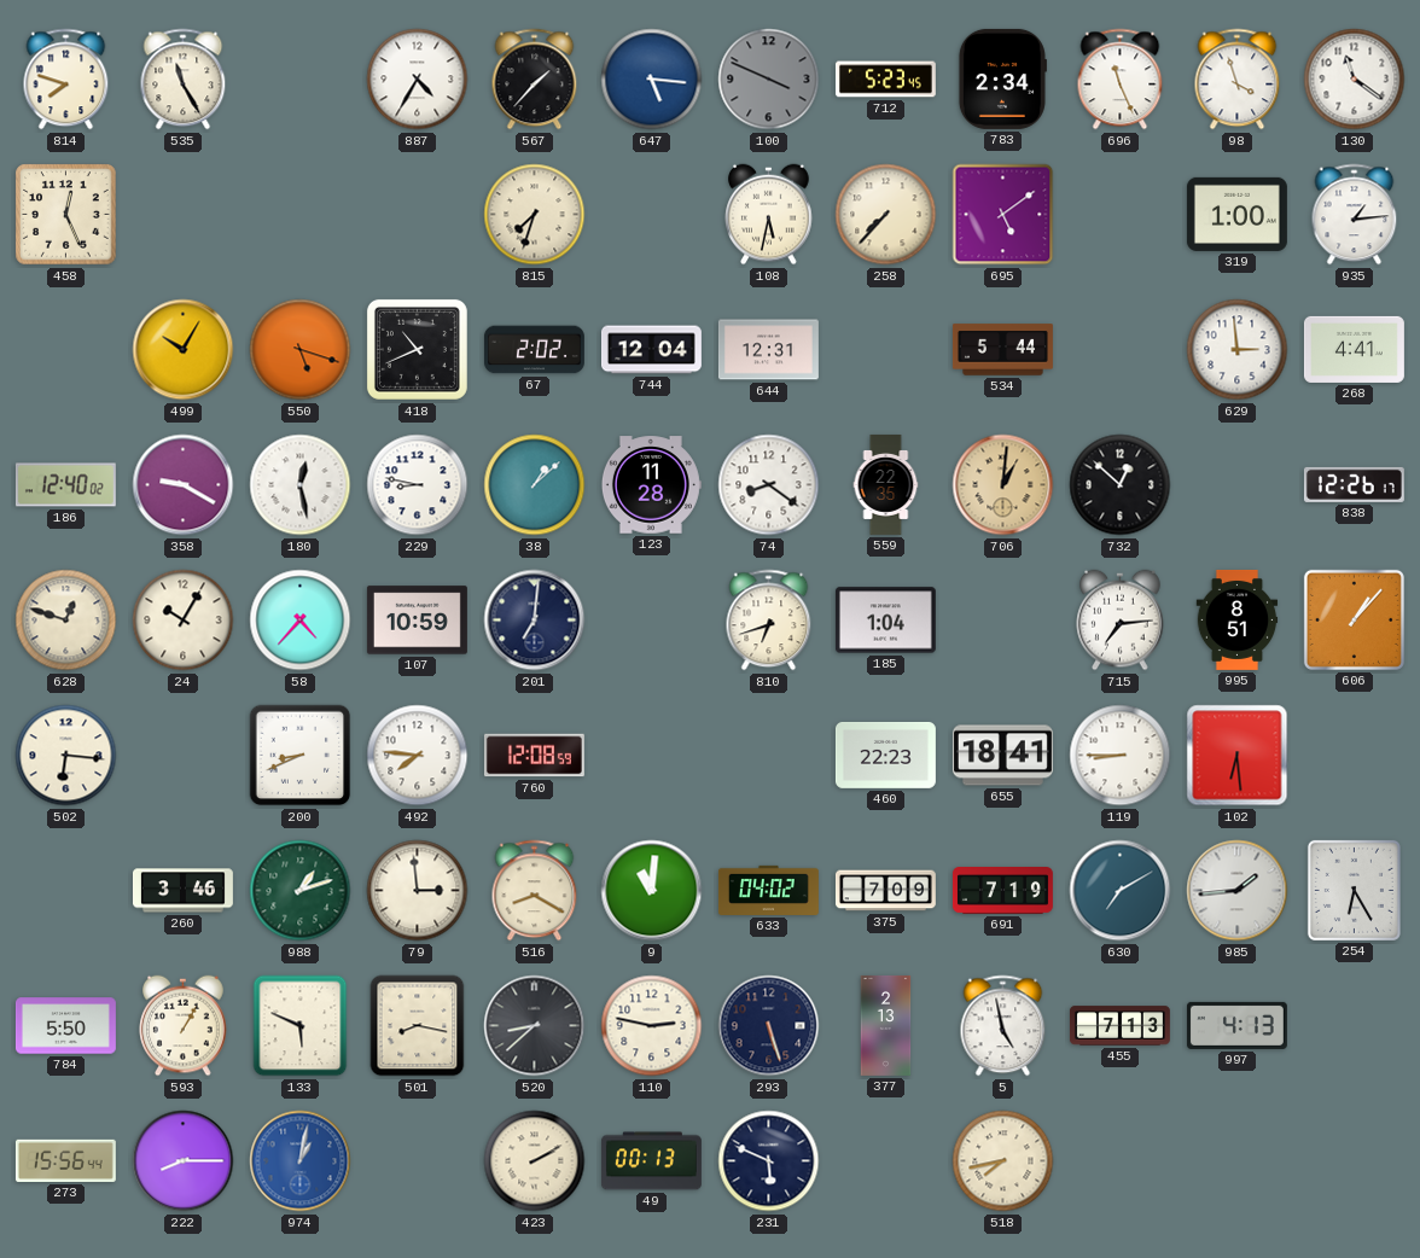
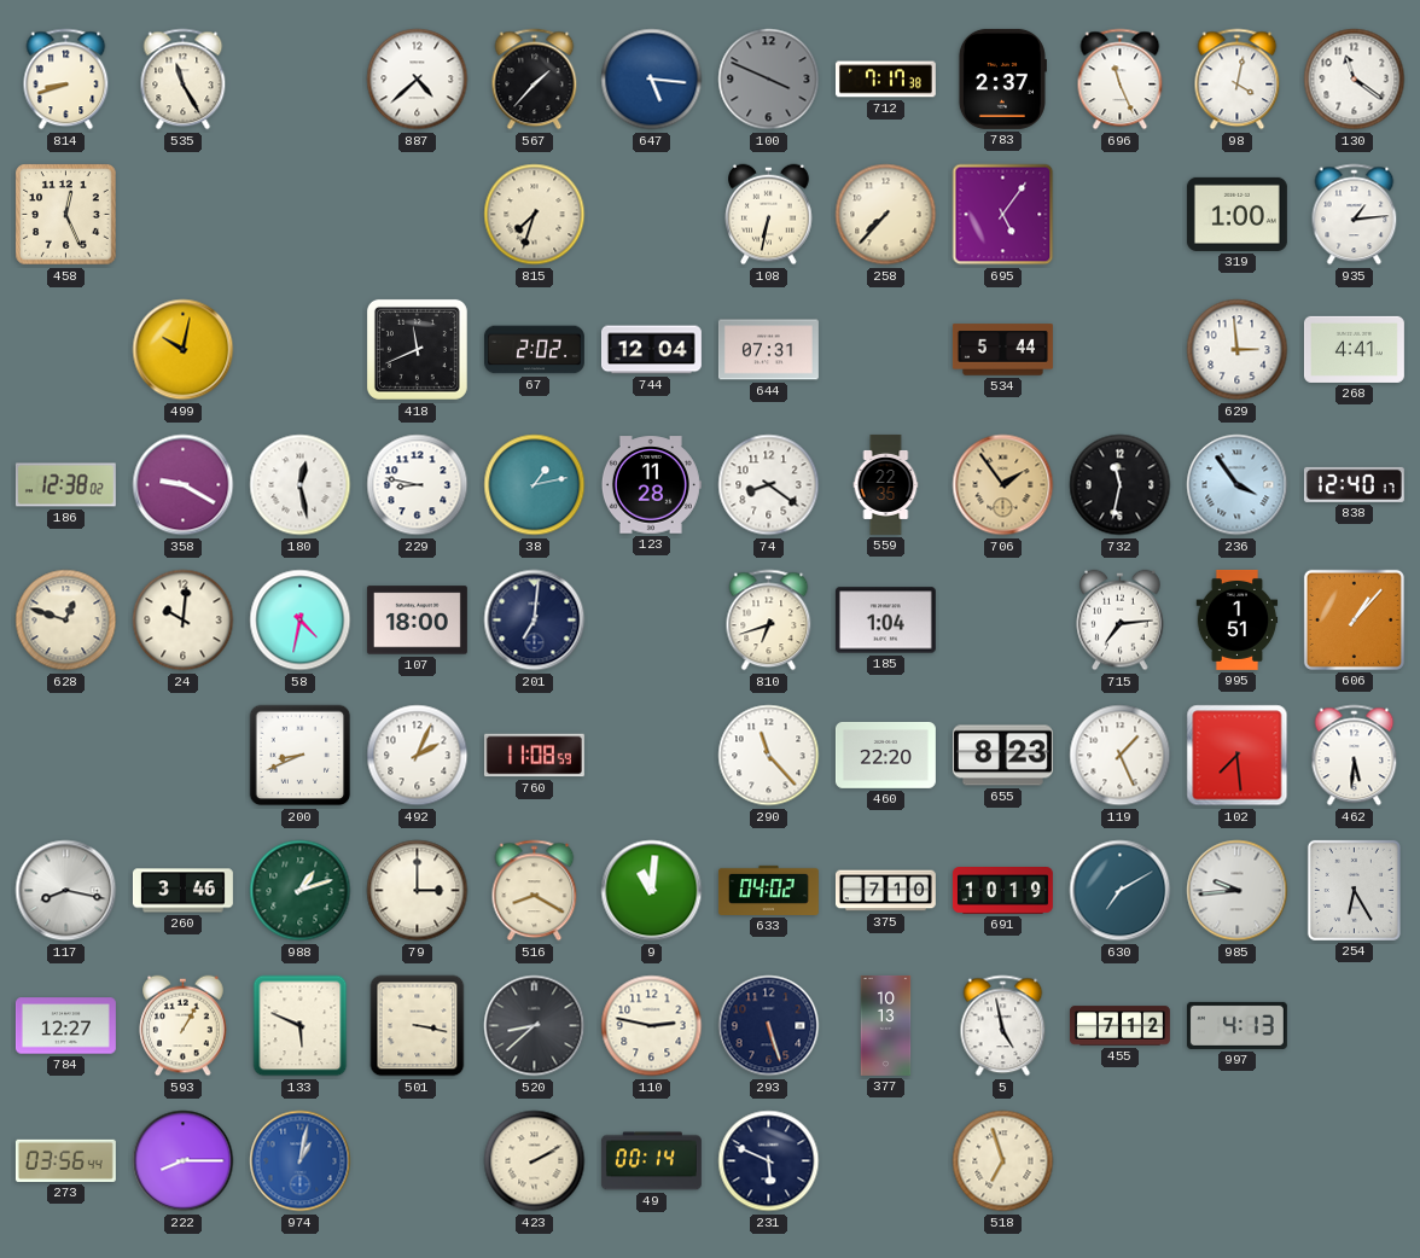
814: 7:48 -> 8:42
887: 4:35 -> 4:38
712: 5:23 -> 7:17
783: 2:34 -> 2:37
98: 3:57 -> 4:02
108: 5:32 -> 6:32
695: 5:09 -> 5:06
499: 10:05 -> 10:02
550: 5:18 -> none
418: 10:41 -> 11:41
644: 12:31 -> 07:31
186: 12:40 -> 12:38
38: 1:08 -> 1:13
706: 1:01 -> 1:54
732: 12:52 -> 11:32
236: none -> 3:54
838: 12:26 -> 12:40
24: 10:05 -> 10:01
58: 4:37 -> 4:32
107: 10:59 -> 18:00
995: 8:51 -> 1:51
502: 6:16 -> none
492: 7:46 -> 2:04
760: 12:08 -> 11:08
290: none -> 11:23
460: 22:23 -> 22:20
655: 18:41 -> 8:23
119: 8:45 -> 1:26
102: 6:29 -> 7:29
462: none -> 5:31
117: none -> 8:17
79: 2:59 -> 3:00
375: 7:09 -> 7:10
691: 7:19 -> 10:19
985: 1:44 -> 9:44
784: 5:50 -> 12:27
501: 8:17 -> 3:17
377: 2:13 -> 10:13
455: 7:13 -> 7:12
273: 15:56 -> 03:56
49: 00:13 -> 00:14
518: 7:43 -> 6:57
